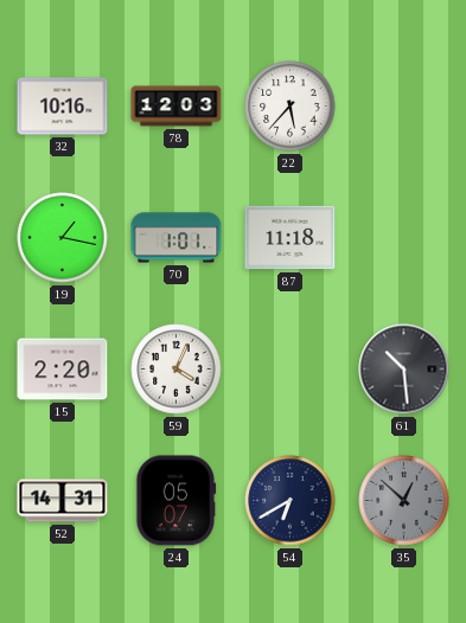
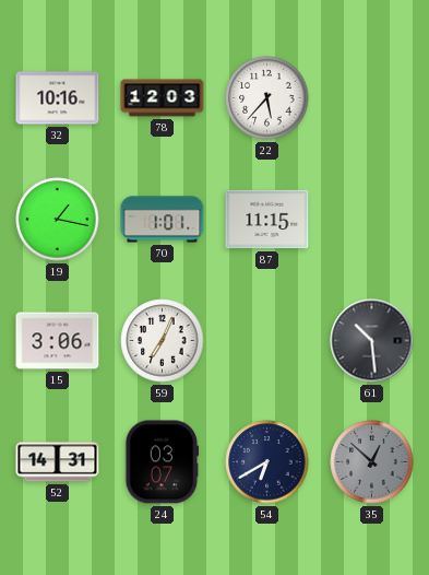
87: 11:18 -> 11:15
15: 2:20 -> 3:06
59: 4:04 -> 7:04
24: 05:07 -> 03:07
